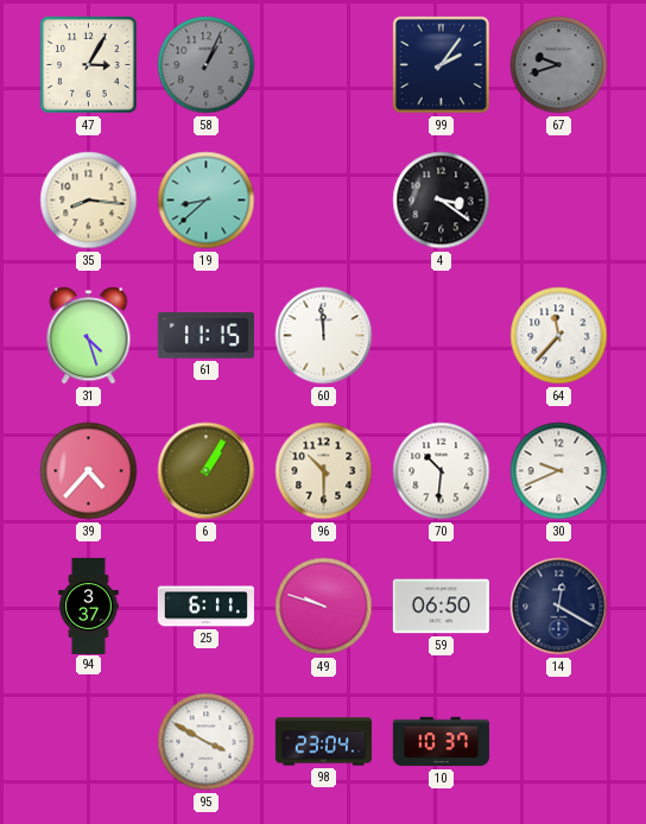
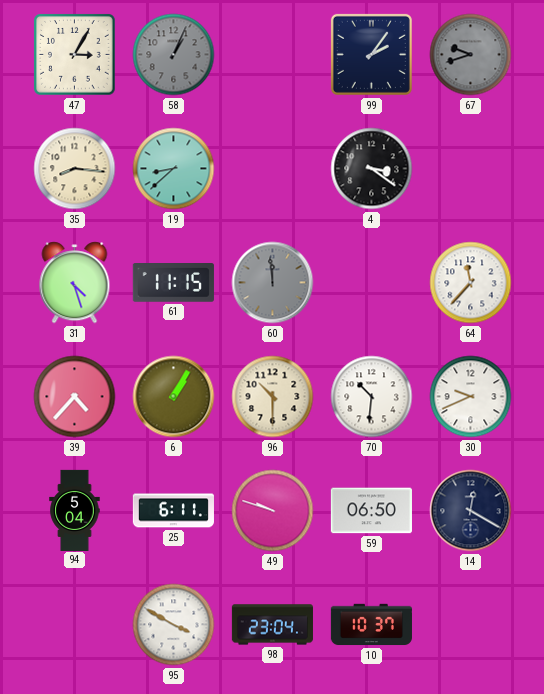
60 dial: white -> grey
94: 3:37 -> 5:04
